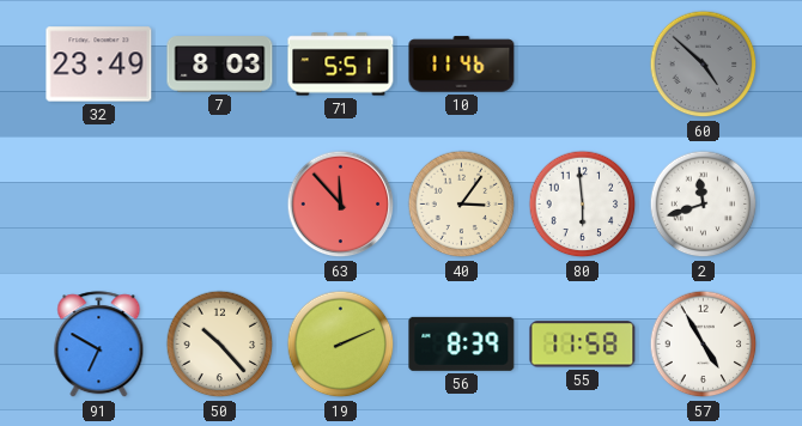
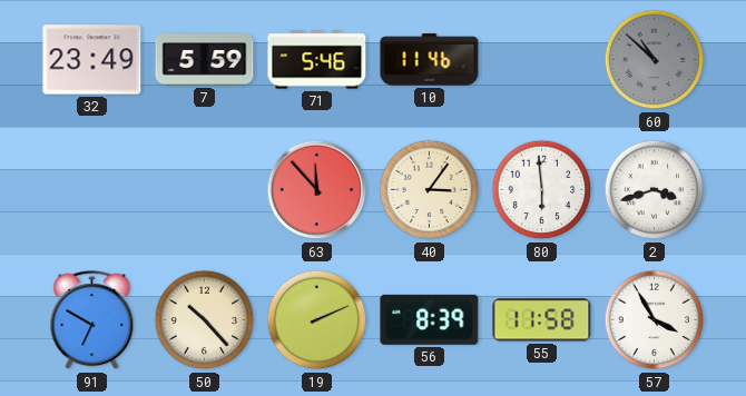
7: 8:03 -> 5:59
71: 5:51 -> 5:46
60: 4:52 -> 10:52
2: 11:42 -> 3:42
57: 4:55 -> 3:55
